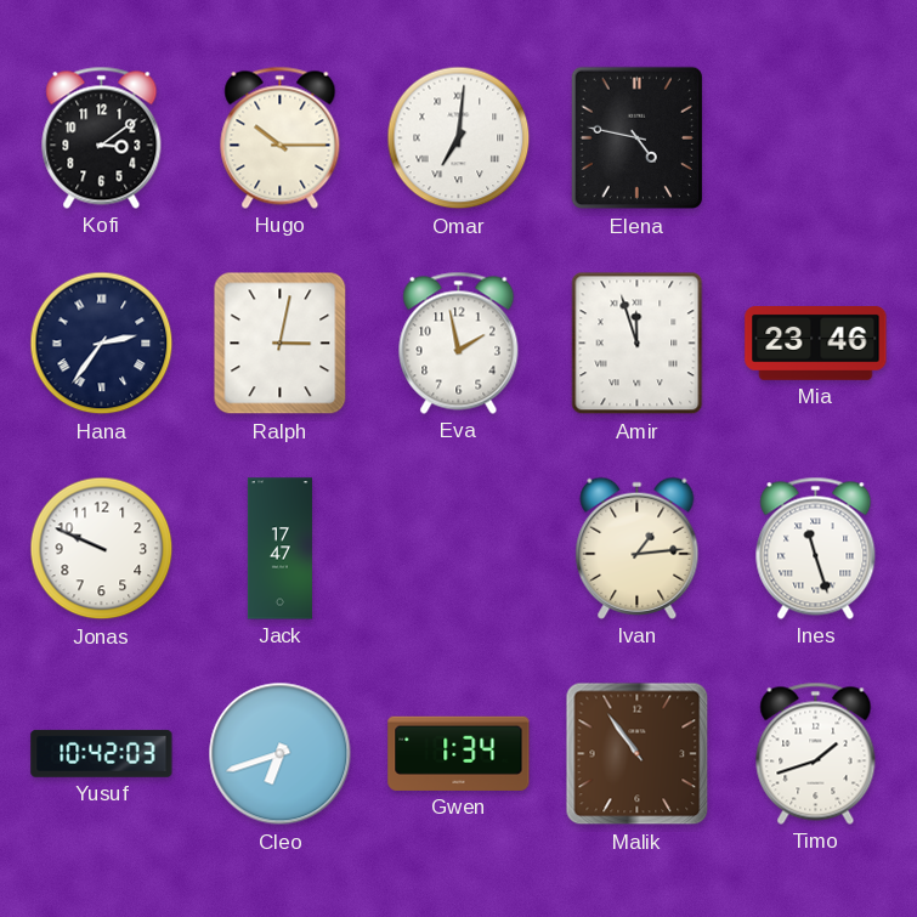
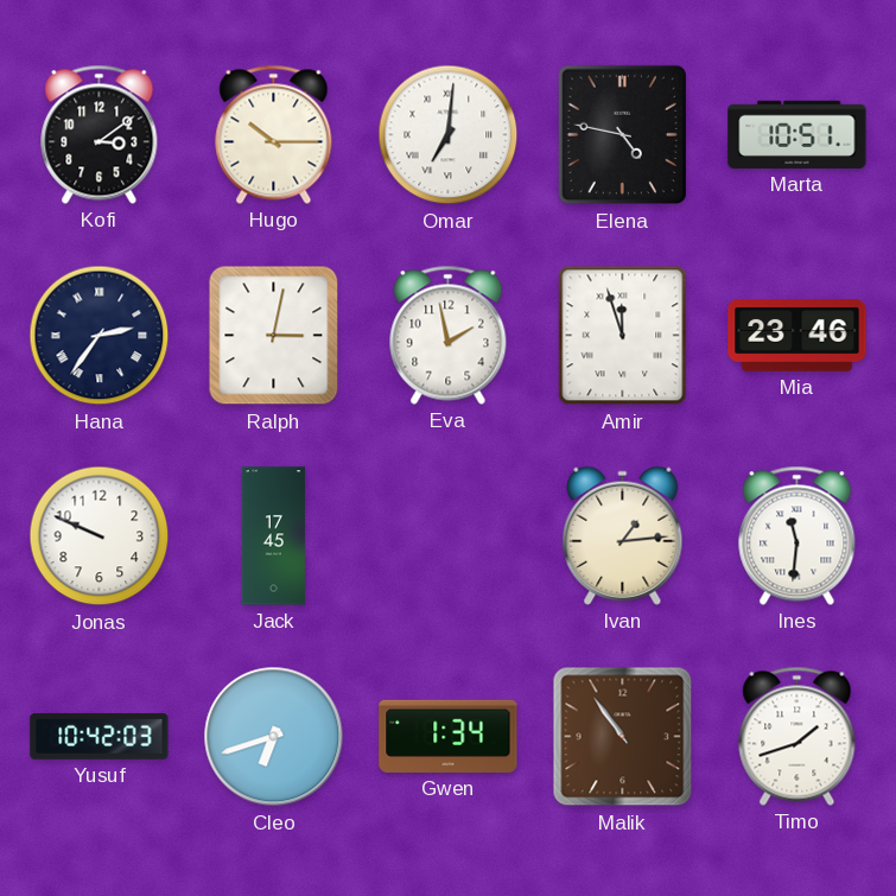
Marta: none -> 10:51
Jack: 17:47 -> 17:45
Ines: 11:27 -> 11:31
